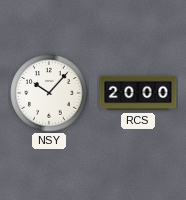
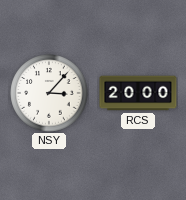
NSY: 10:07 -> 3:07
